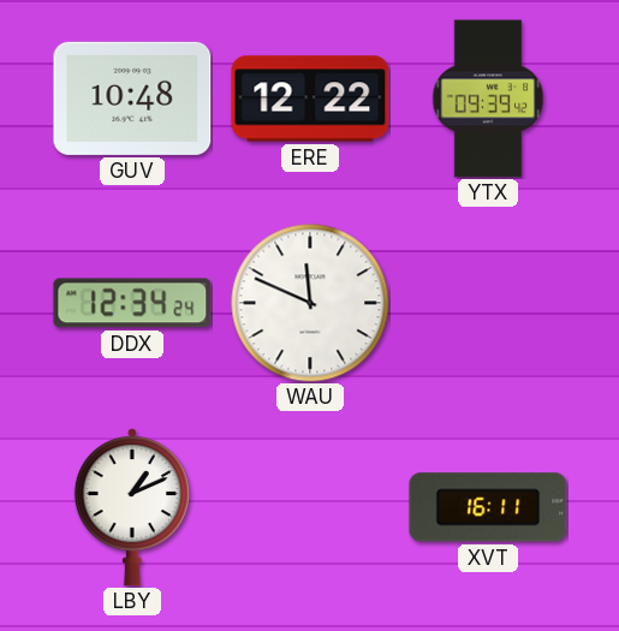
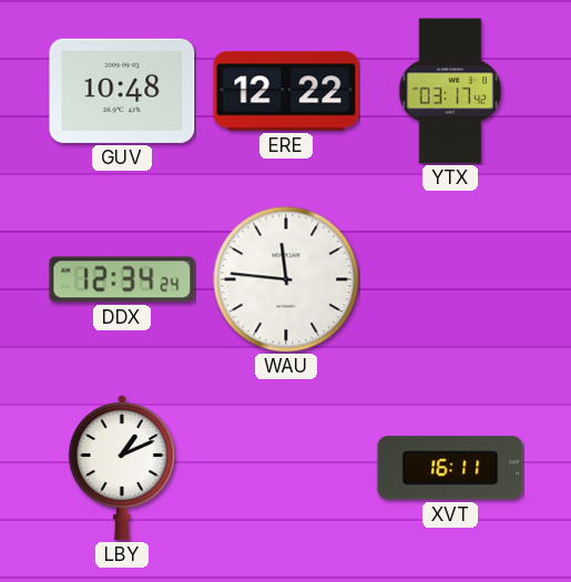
YTX: 09:39 -> 03:17
WAU: 11:49 -> 11:46
